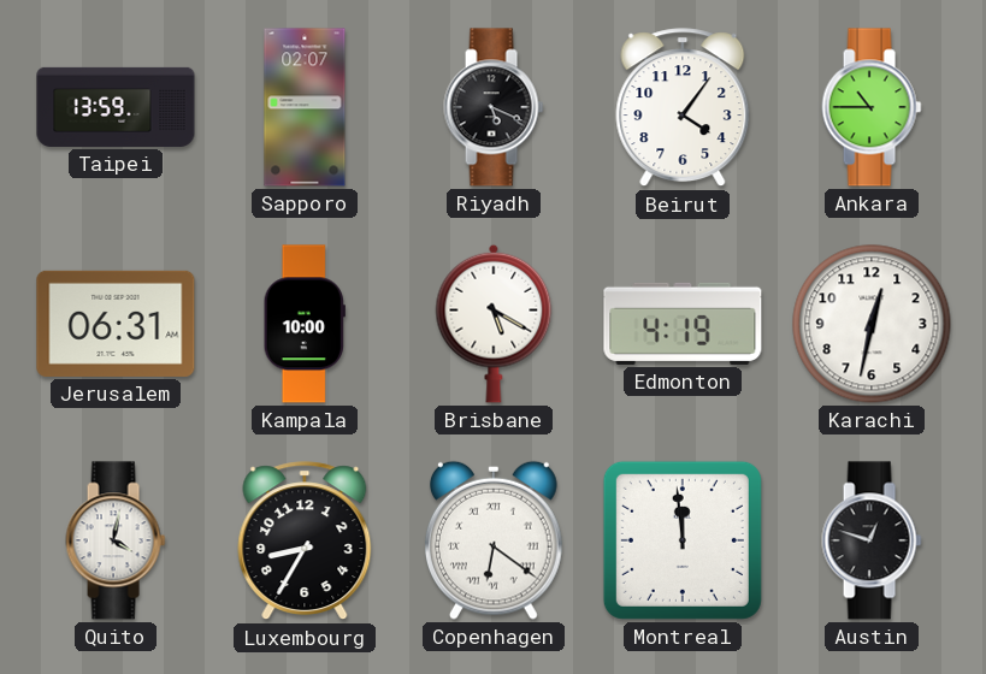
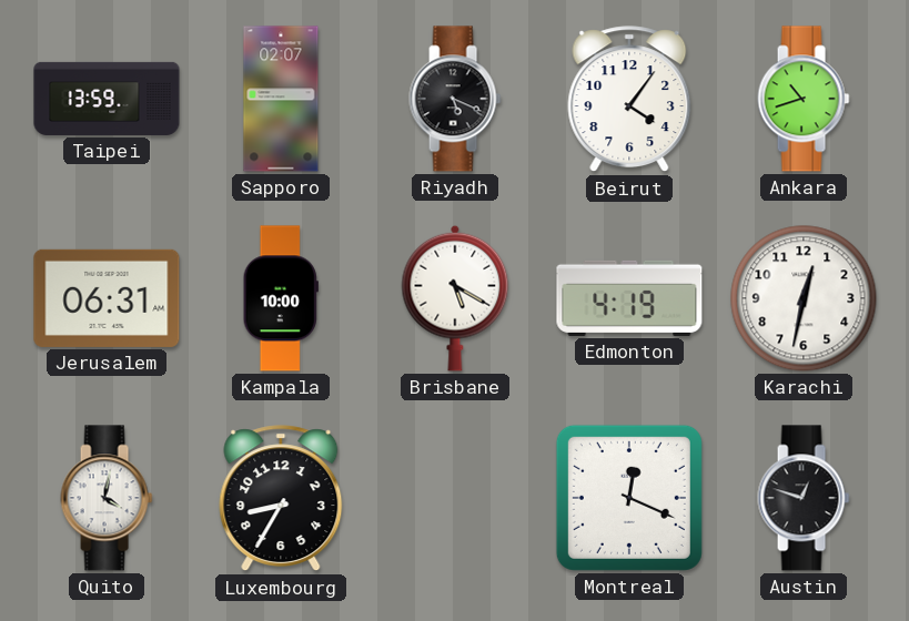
Ankara: 10:45 -> 10:42
Copenhagen: 6:21 -> none
Montreal: 11:59 -> 12:19
